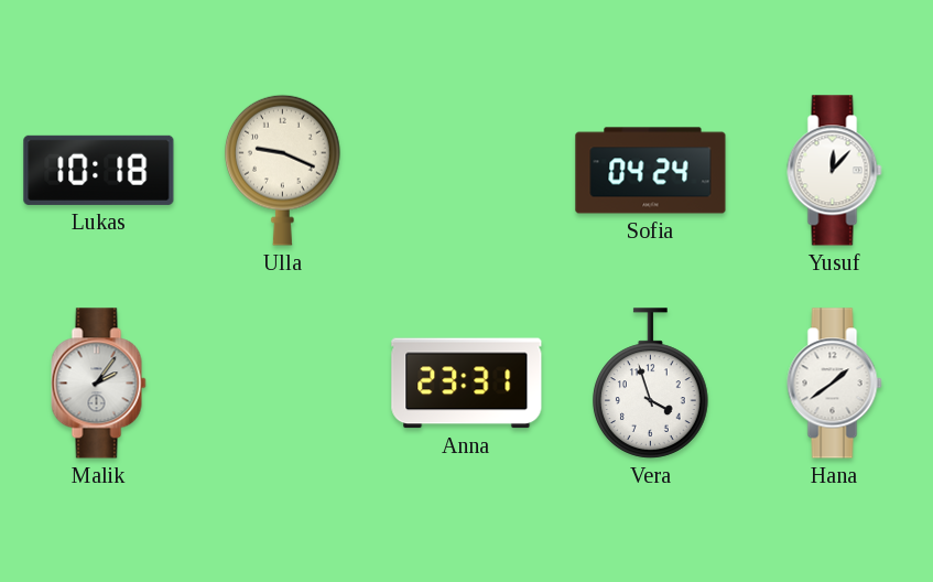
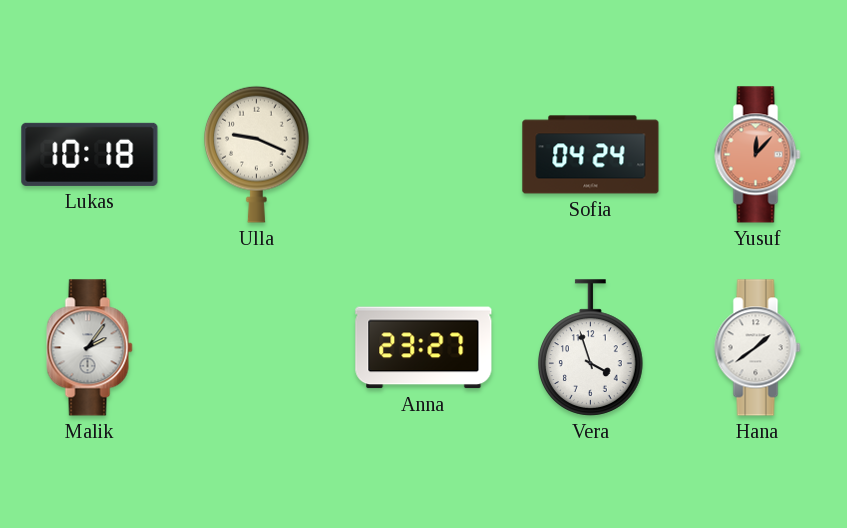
Yusuf dial: white -> salmon
Anna: 23:31 -> 23:27
